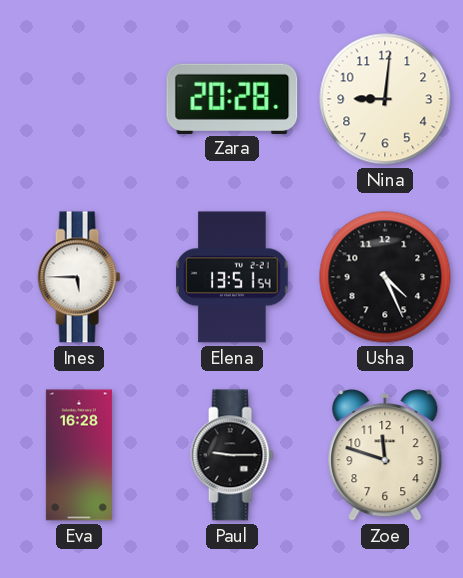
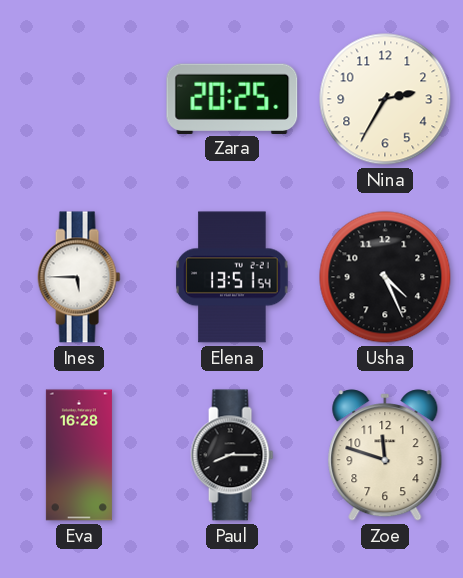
Zara: 20:28 -> 20:25
Nina: 9:01 -> 2:35
Paul: 9:15 -> 8:15
